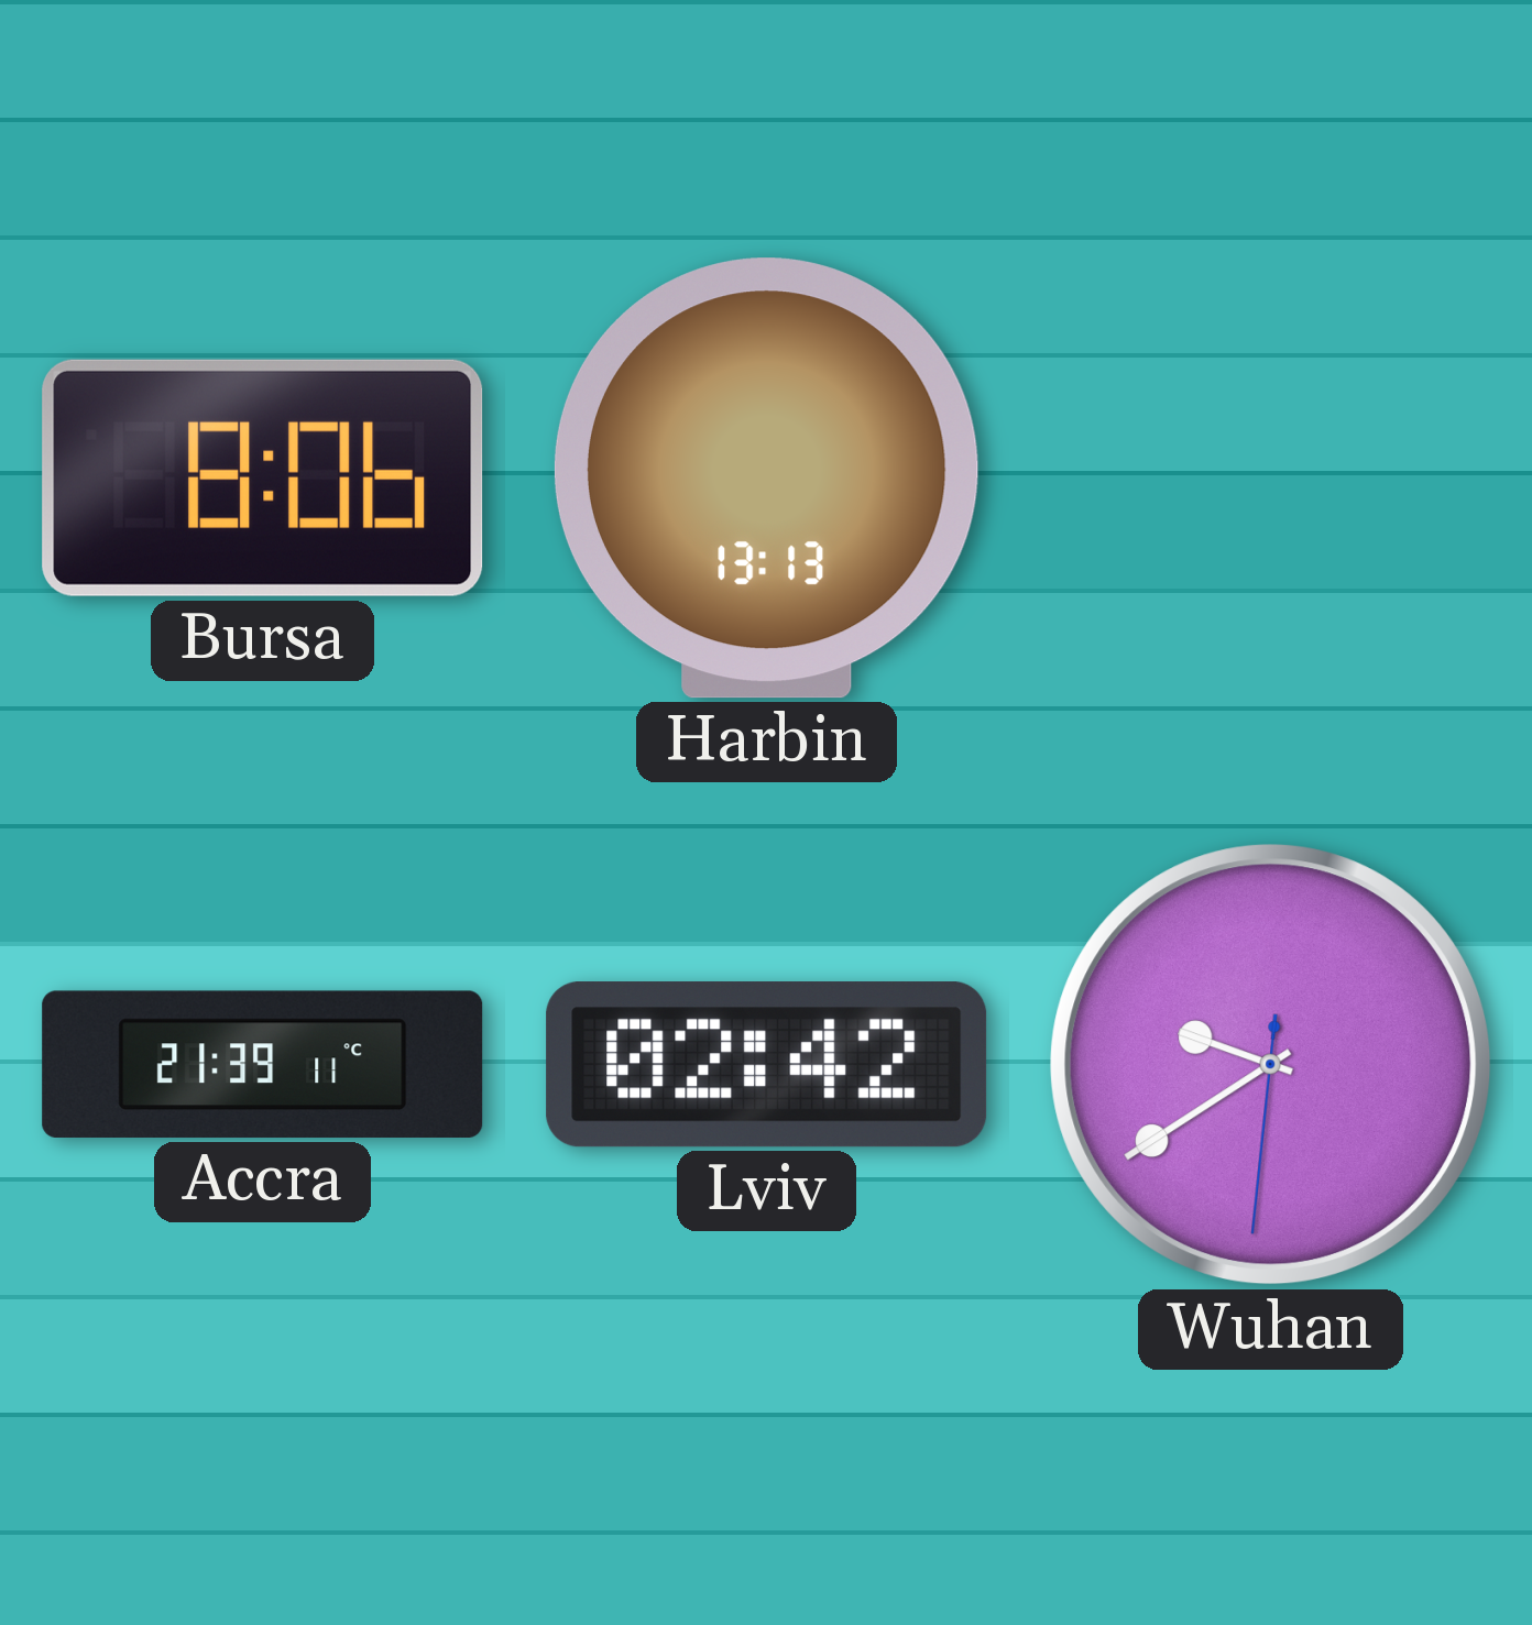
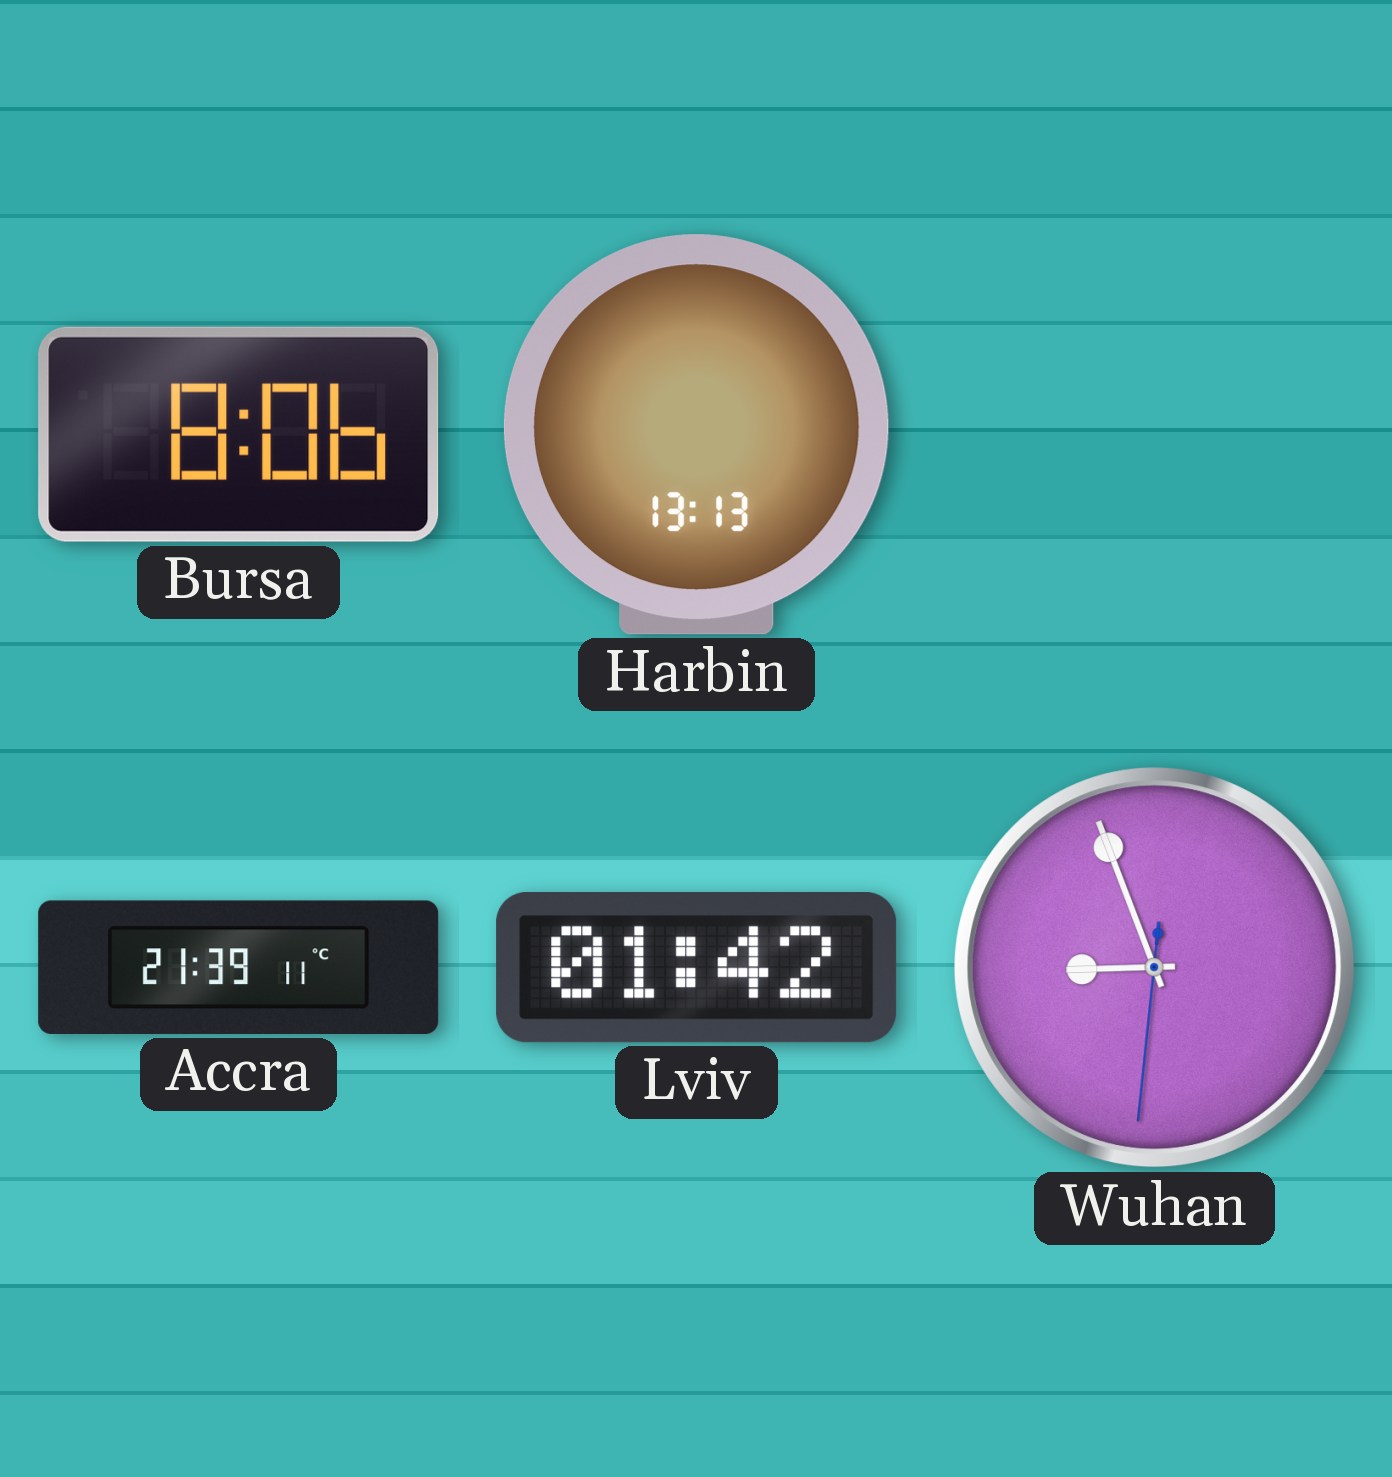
Lviv: 02:42 -> 01:42
Wuhan: 9:39 -> 8:56
